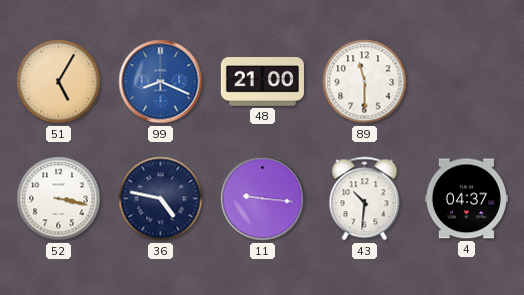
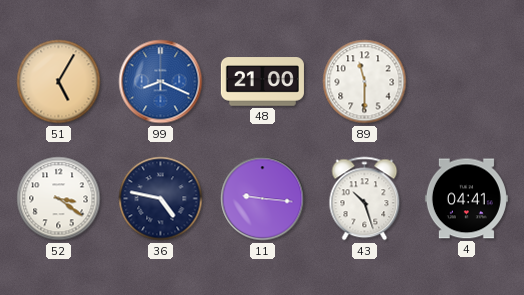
52: 3:17 -> 3:21
43: 10:31 -> 10:27
4: 04:37 -> 04:41
